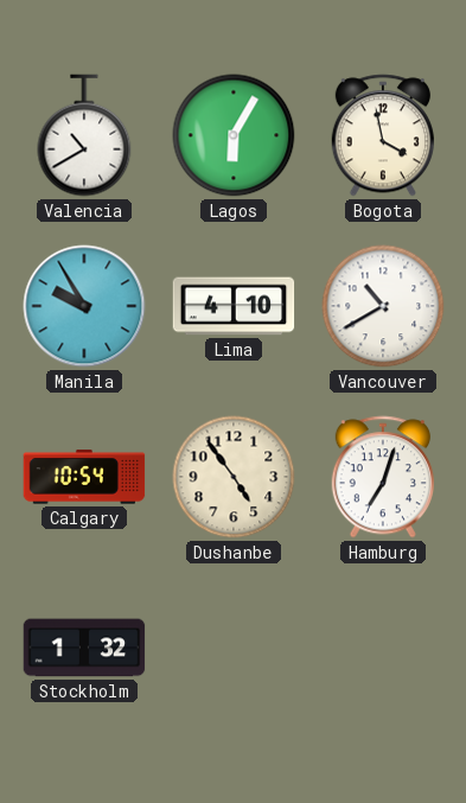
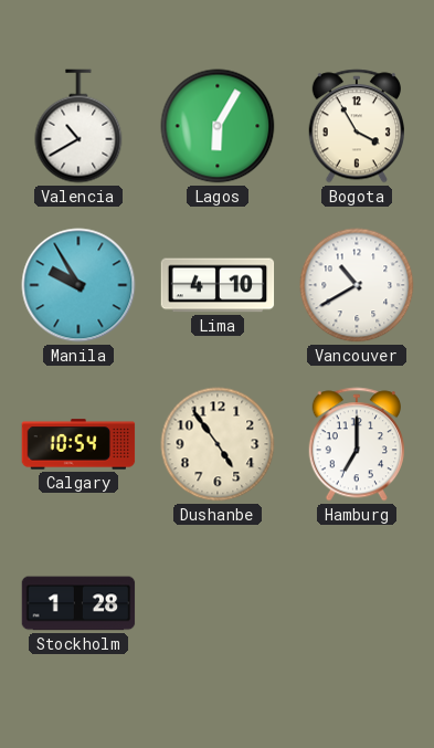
Bogota: 3:58 -> 3:55
Hamburg: 7:03 -> 7:00
Stockholm: 1:32 -> 1:28
